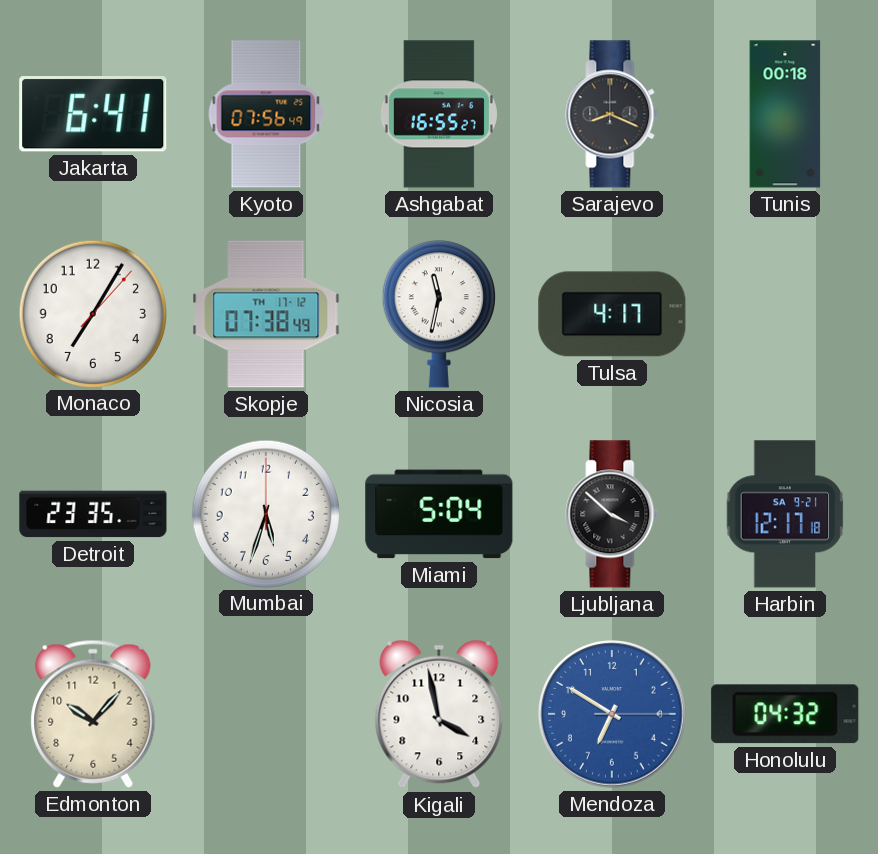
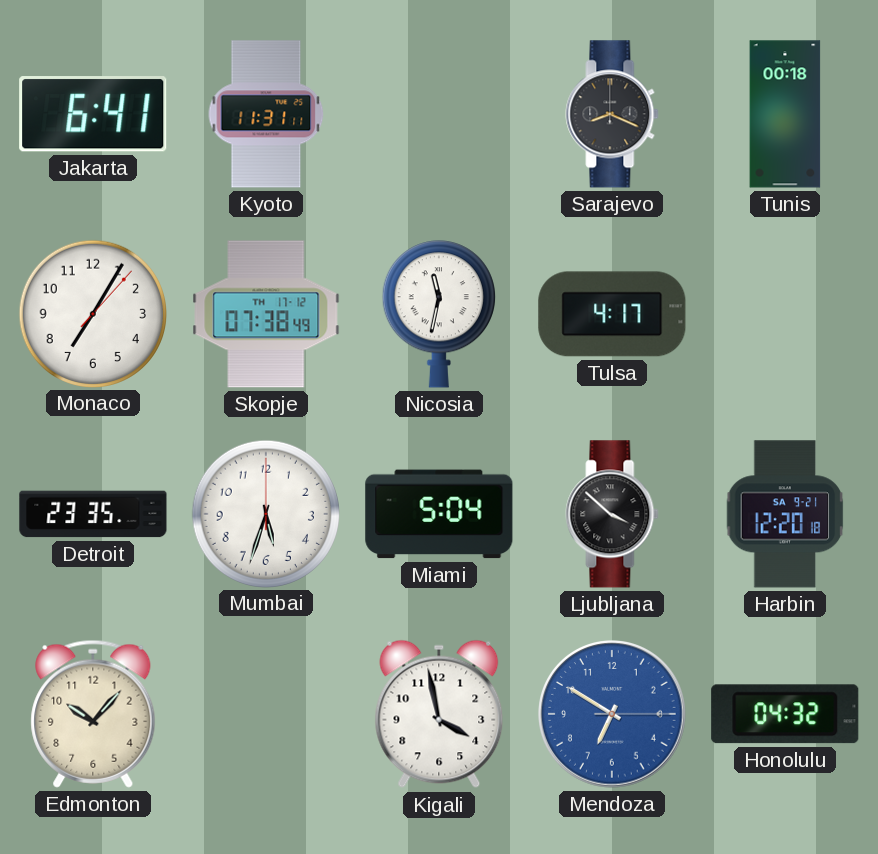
Kyoto: 07:56 -> 11:31
Ashgabat: 16:55 -> none
Harbin: 12:17 -> 12:20
